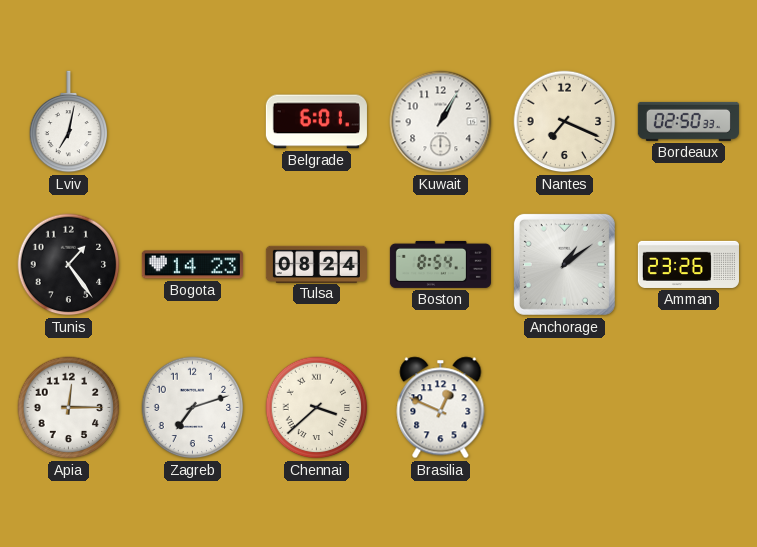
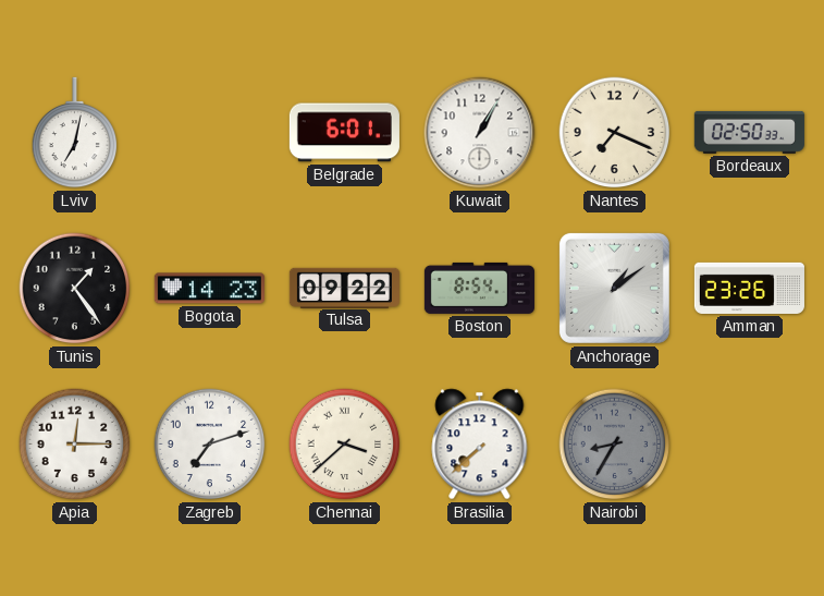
Tulsa: 08:24 -> 09:22
Brasilia: 12:49 -> 7:38
Nairobi: none -> 8:35
